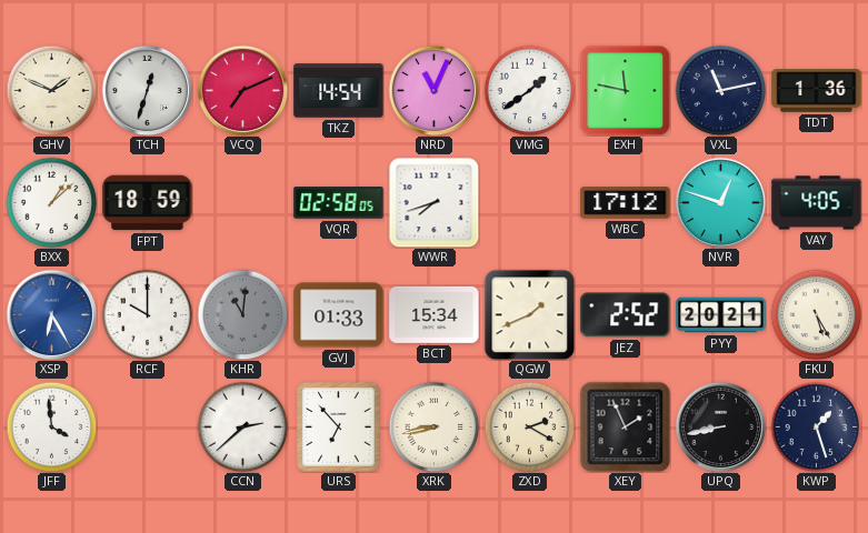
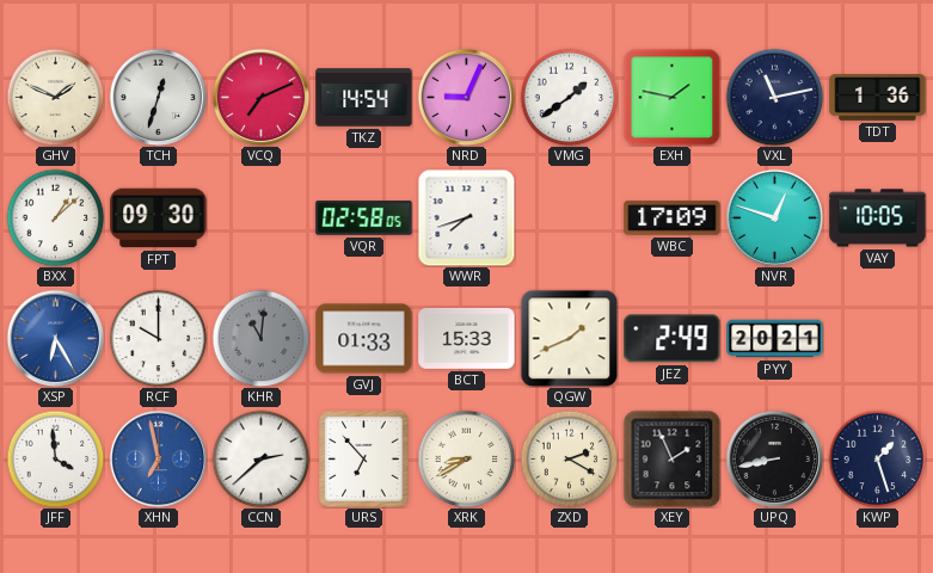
NRD: 11:04 -> 9:04
EXH: 11:47 -> 1:47
FPT: 18:59 -> 09:30
WBC: 17:12 -> 17:09
VAY: 4:05 -> 10:05
BCT: 15:34 -> 15:33
JEZ: 2:52 -> 2:49
FKU: 5:25 -> none
XHN: none -> 6:58
XRK: 8:43 -> 8:40
